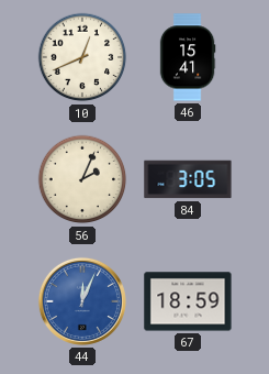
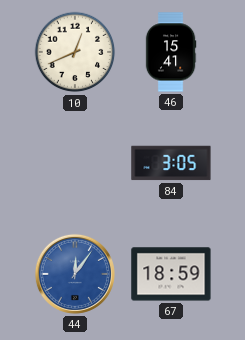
56: 2:04 -> none
44: 12:04 -> 12:06
